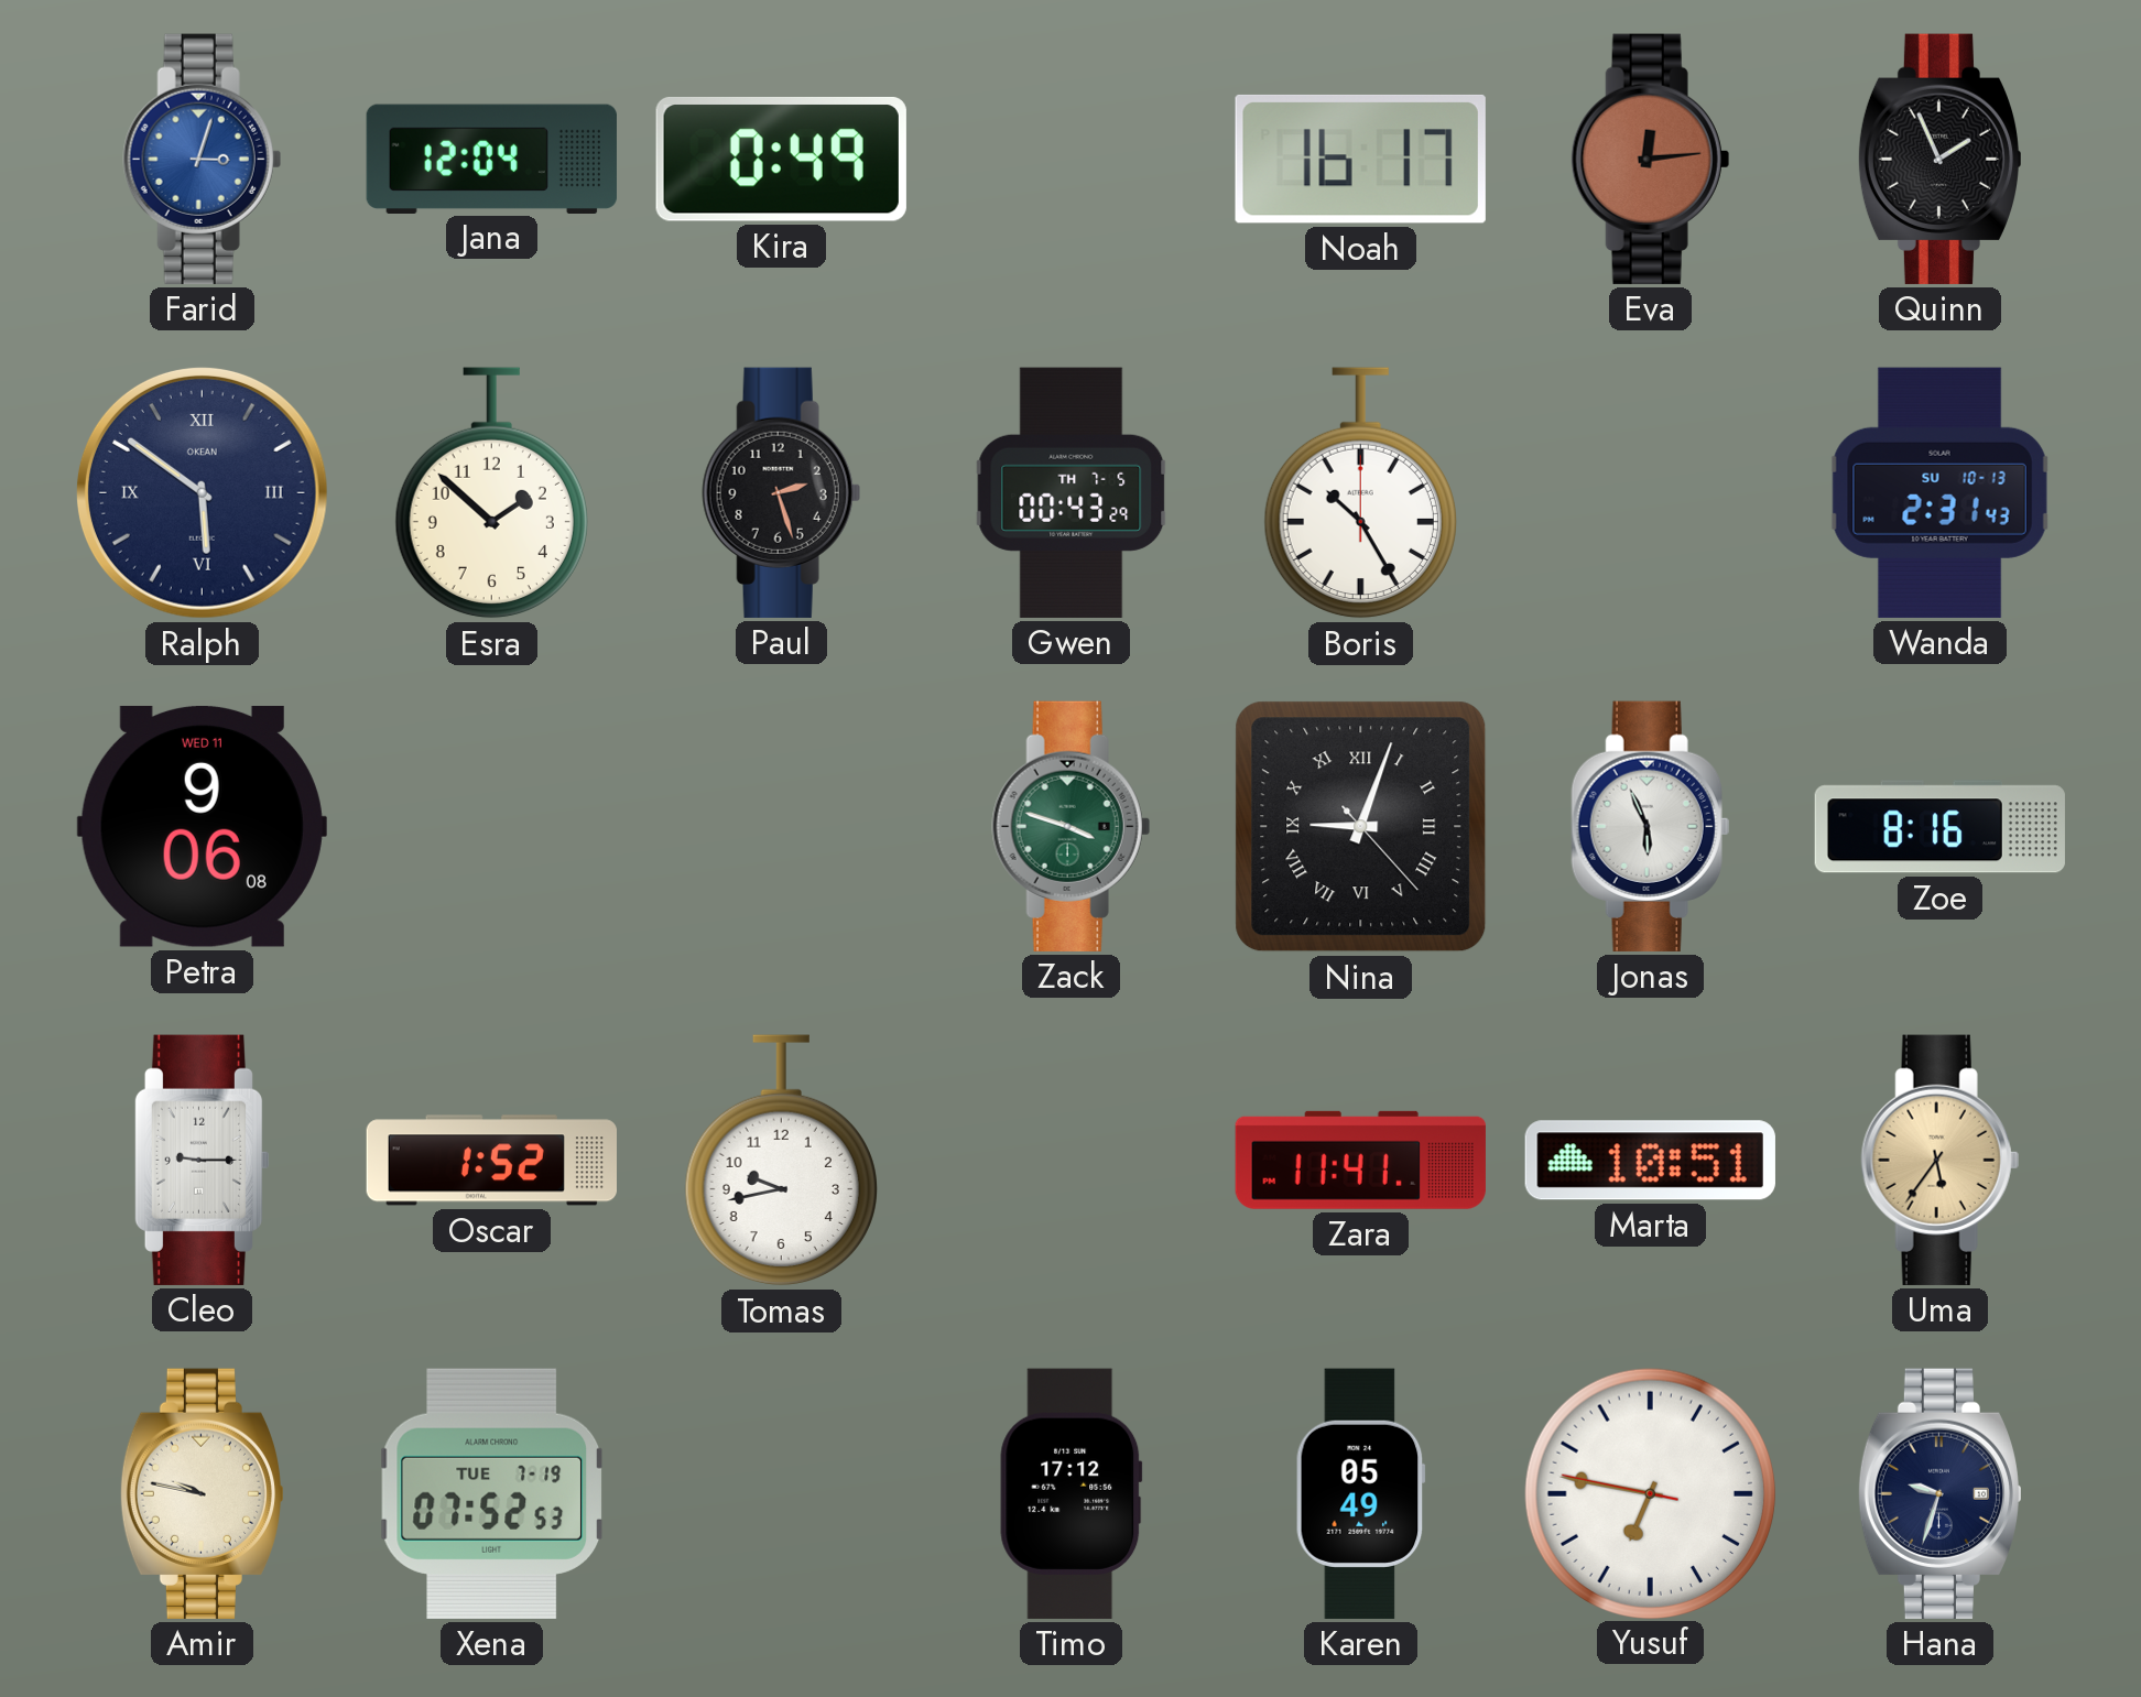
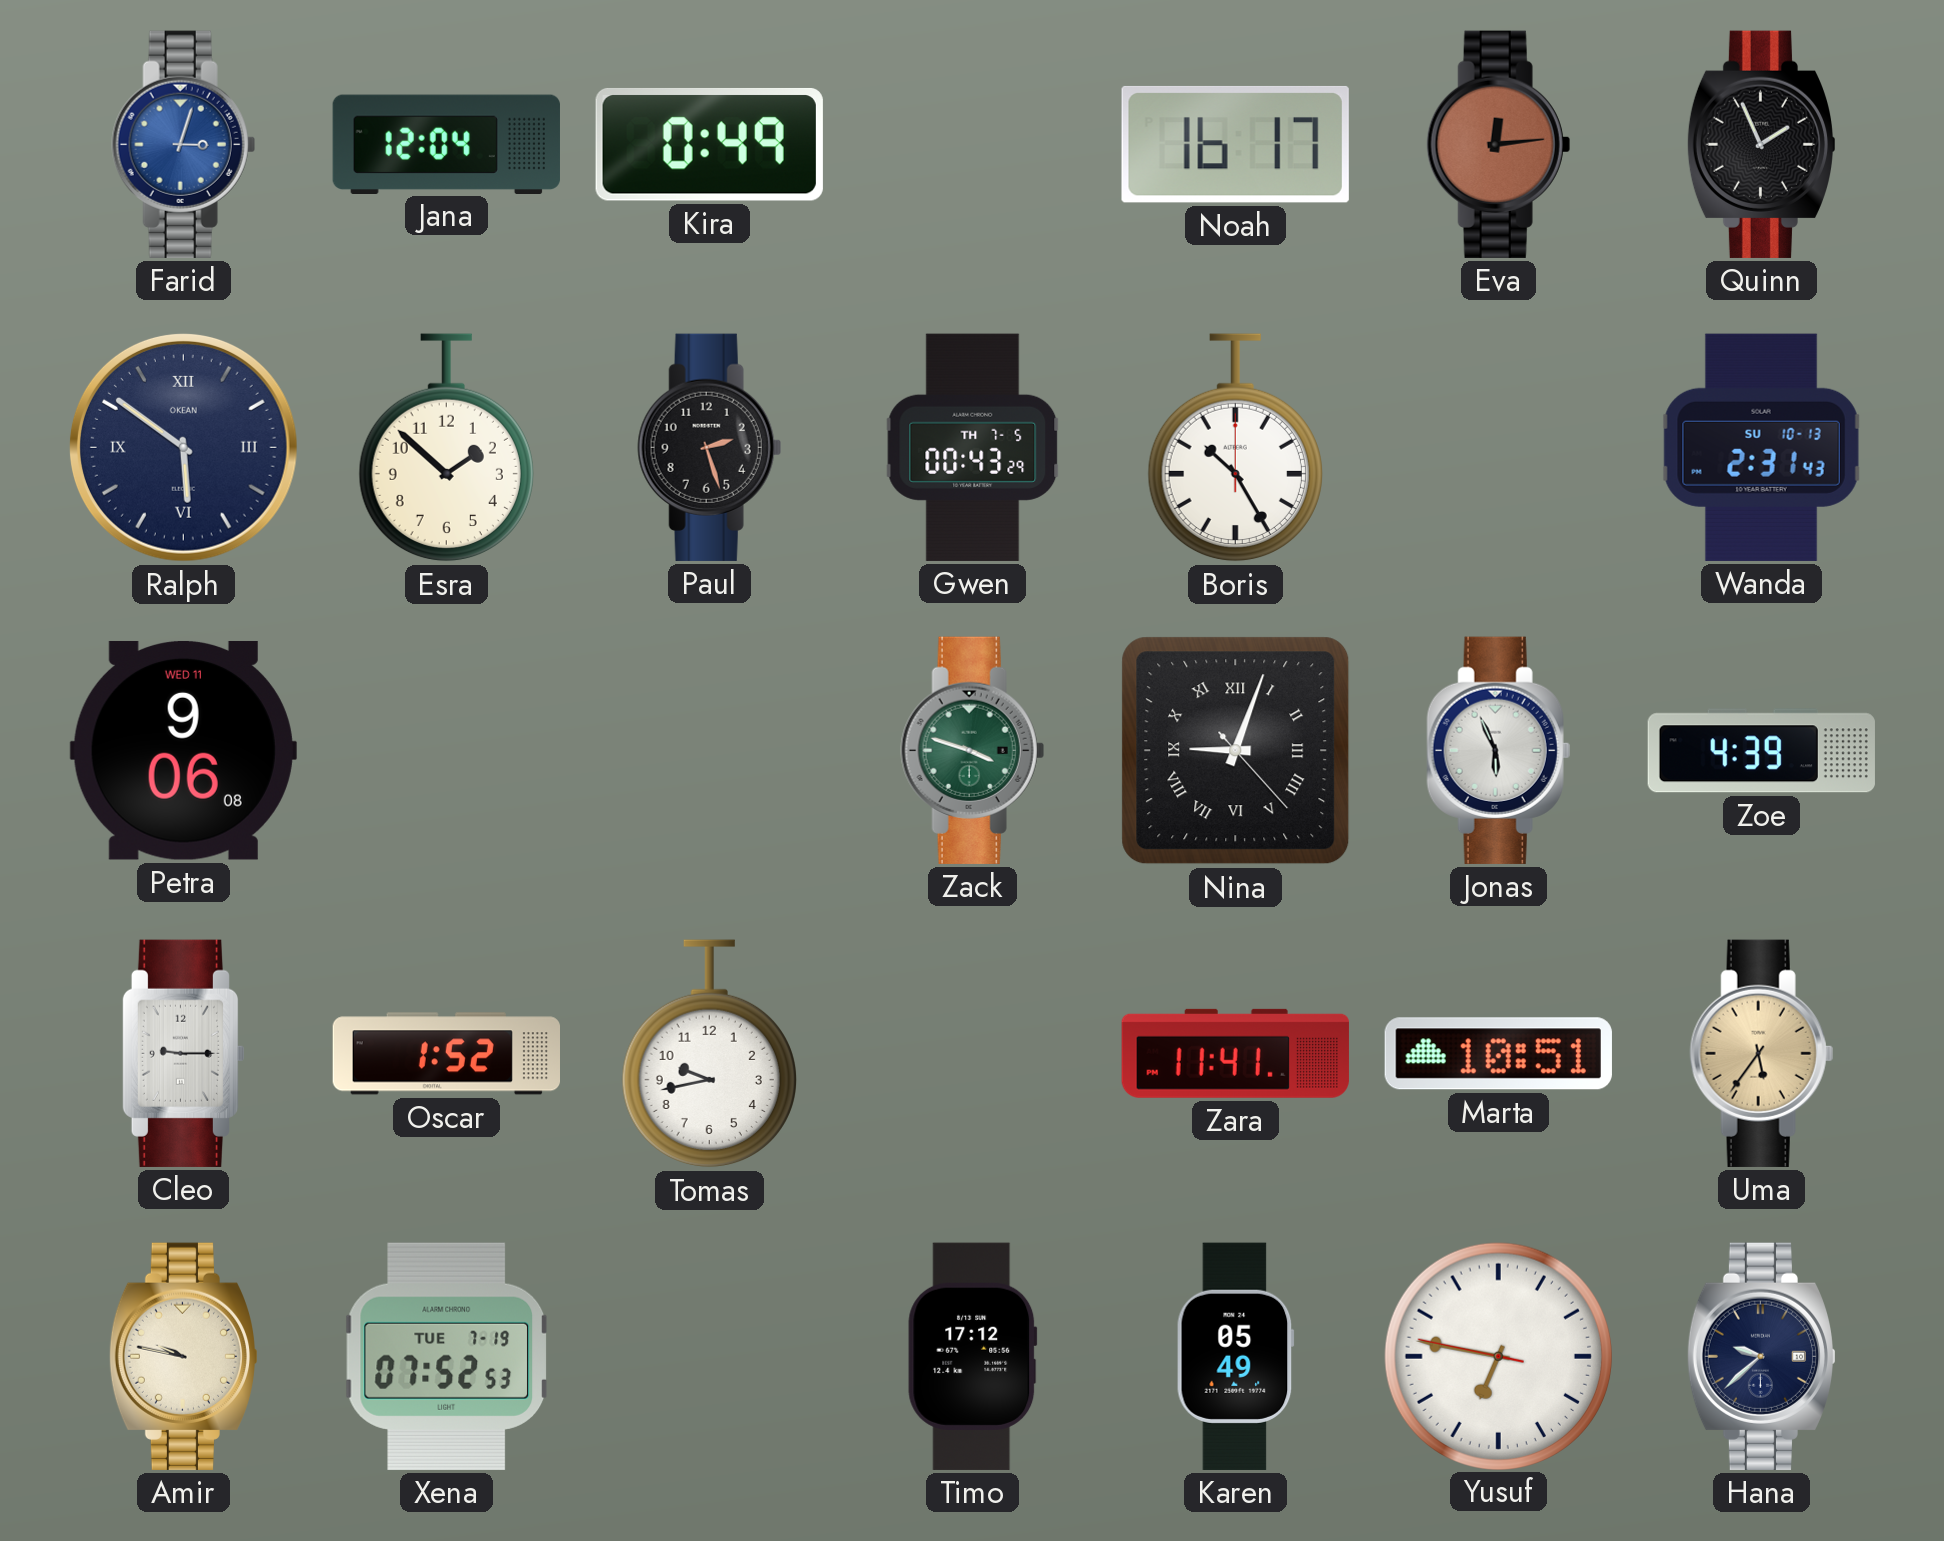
Zoe: 8:16 -> 4:39
Hana: 9:33 -> 9:38
